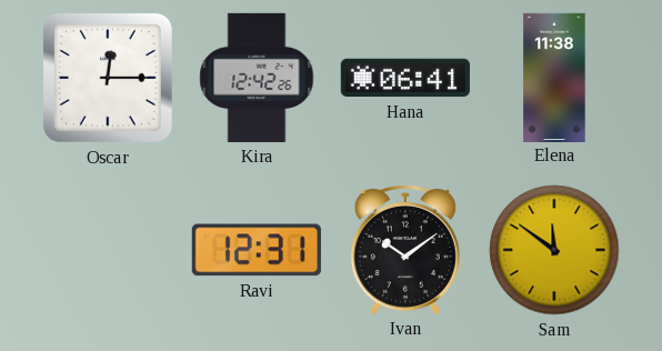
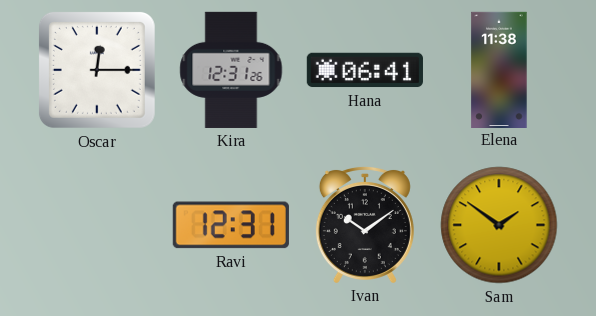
Kira: 12:42 -> 12:31
Sam: 11:51 -> 1:51
